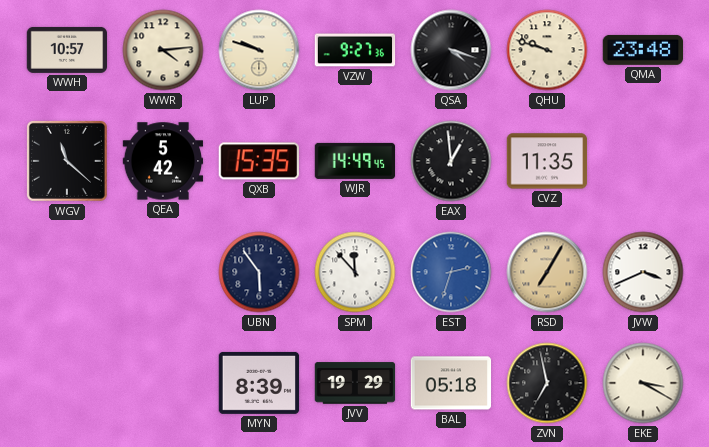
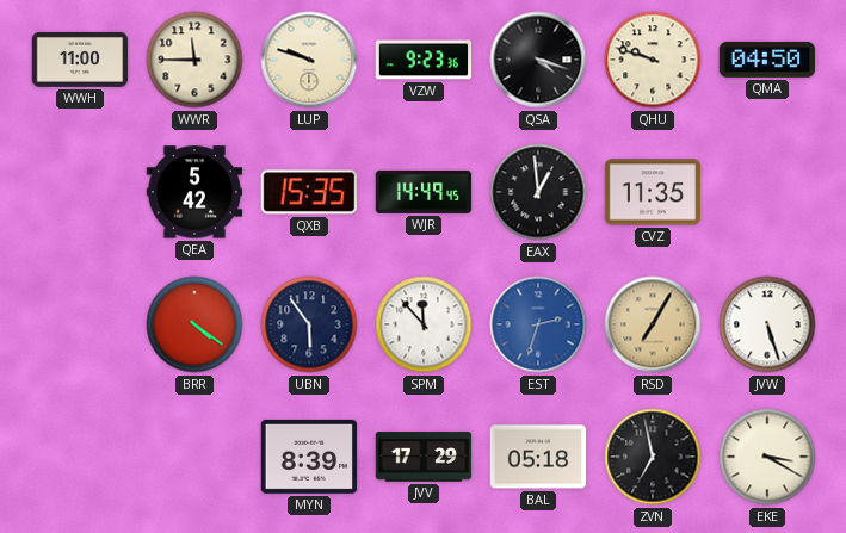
WWH: 10:57 -> 11:00
WWR: 4:14 -> 11:45
VZW: 9:27 -> 9:23
QMA: 23:48 -> 04:50
WGV: 11:22 -> none
BRR: none -> 4:21
JVW: 3:41 -> 5:27
JVV: 19:29 -> 17:29
